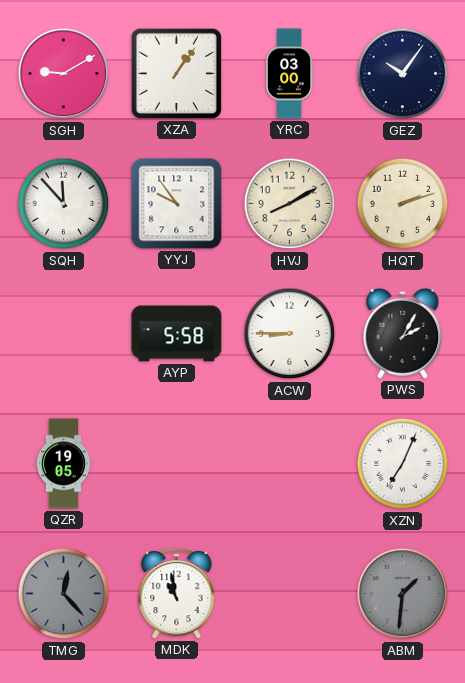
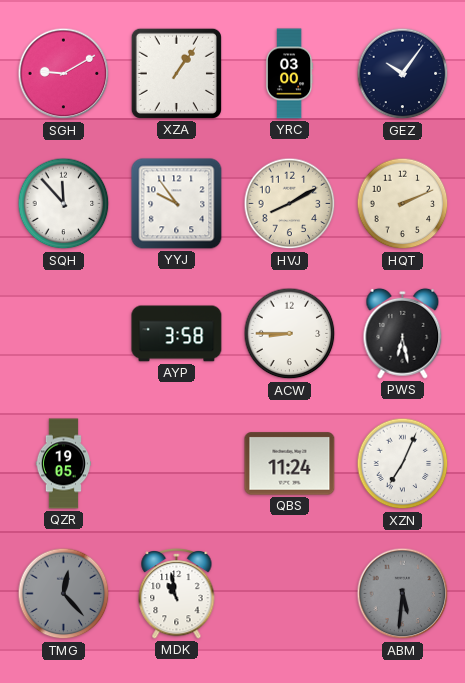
HQT: 2:12 -> 2:11
AYP: 5:58 -> 3:58
PWS: 2:05 -> 6:28
QBS: none -> 11:24
ABM: 1:31 -> 5:31
